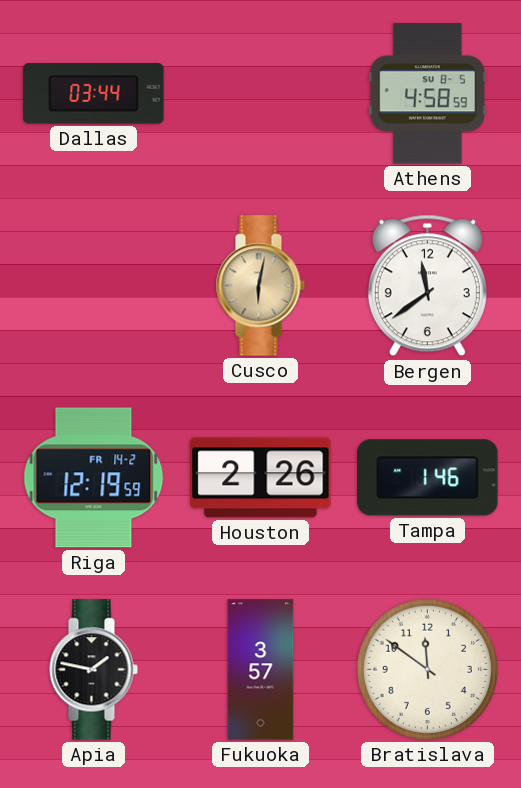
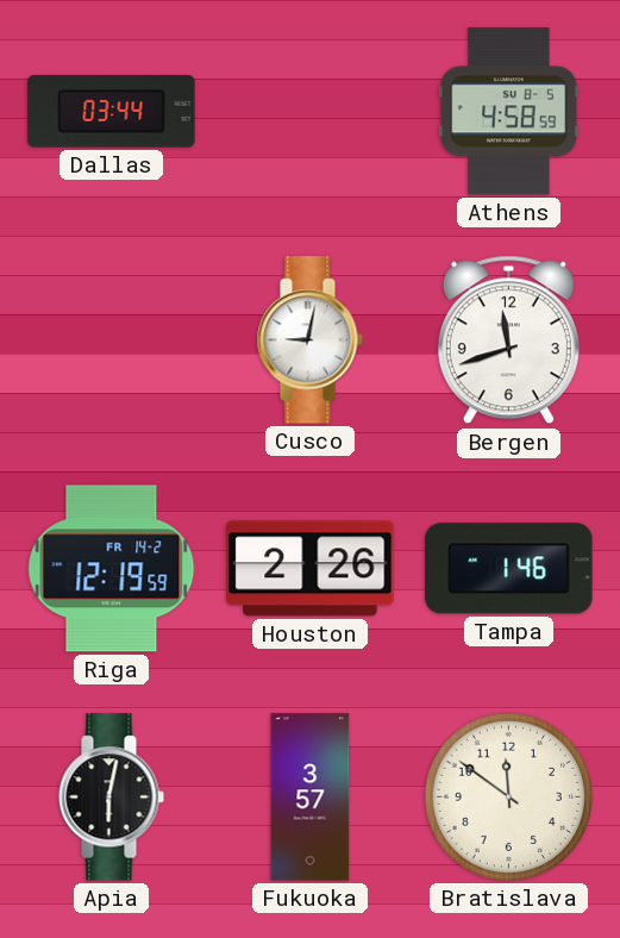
Cusco: 6:02 -> 9:02
Cusco dial: champagne -> white
Bergen: 11:39 -> 11:42
Apia: 1:47 -> 6:02
